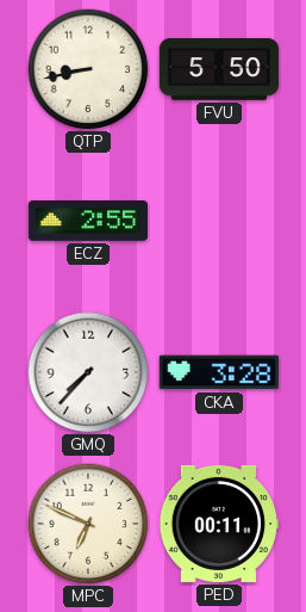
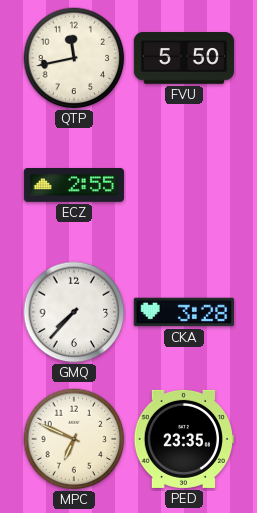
QTP: 8:43 -> 11:43
PED: 00:11 -> 23:35
